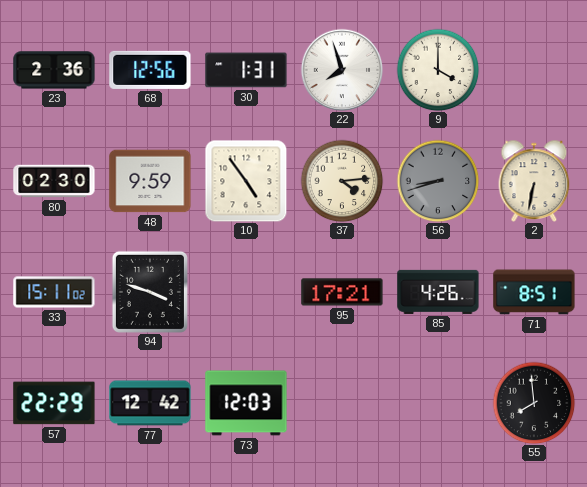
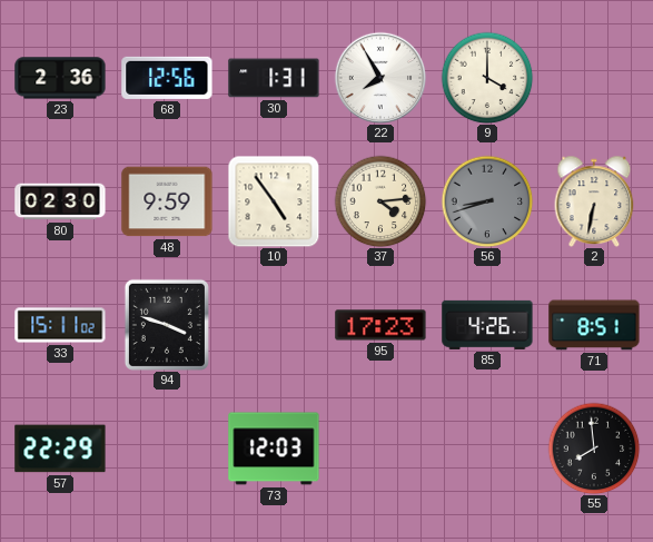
22: 7:57 -> 7:55
95: 17:21 -> 17:23
77: 12:42 -> none
